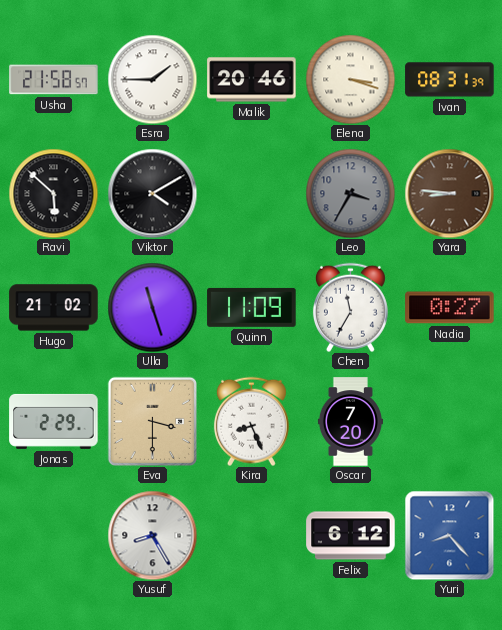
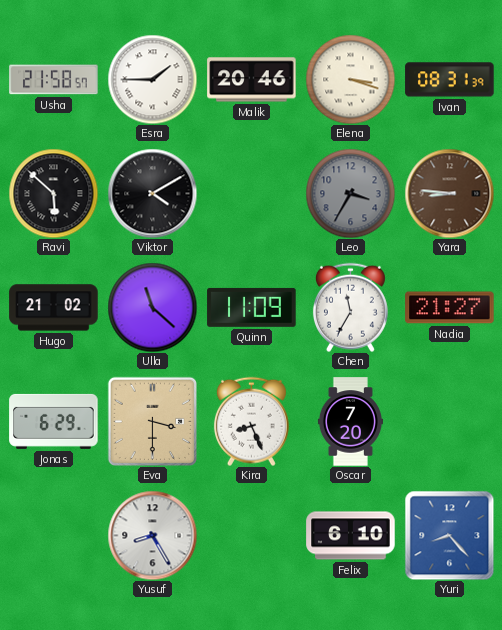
Ulla: 11:27 -> 11:22
Nadia: 0:27 -> 21:27
Jonas: 2:29 -> 6:29
Felix: 6:12 -> 6:10
